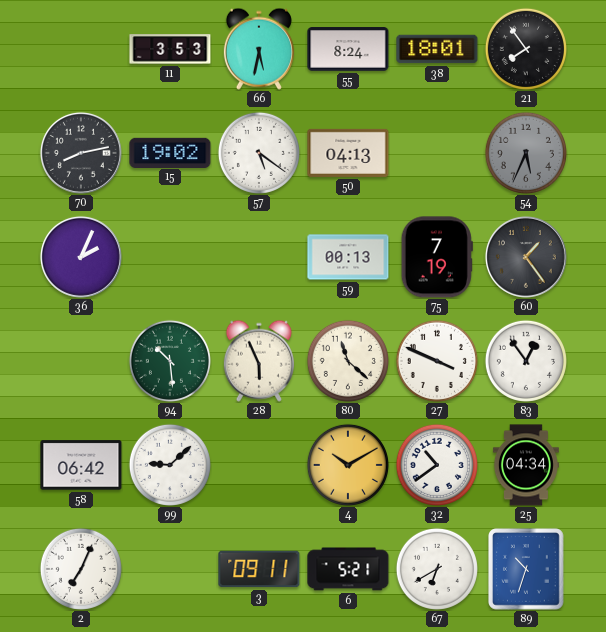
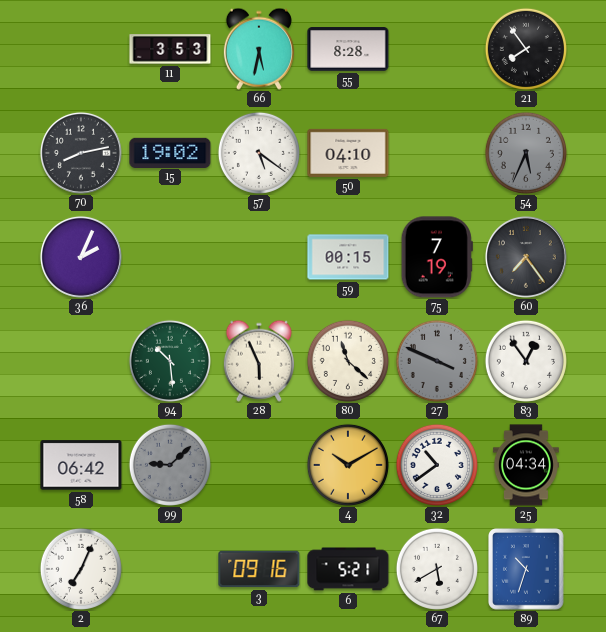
55: 8:24 -> 8:28
38: 18:01 -> none
50: 04:13 -> 04:10
59: 00:13 -> 00:15
60: 1:24 -> 7:24
27 dial: white -> grey
99 dial: white -> grey
3: 09:11 -> 09:16
67: 6:40 -> 5:40
